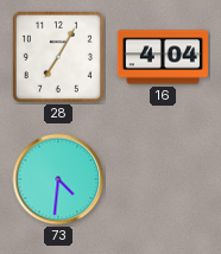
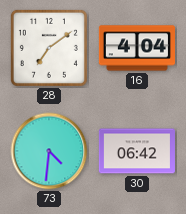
28: 7:05 -> 7:09
30: none -> 06:42
